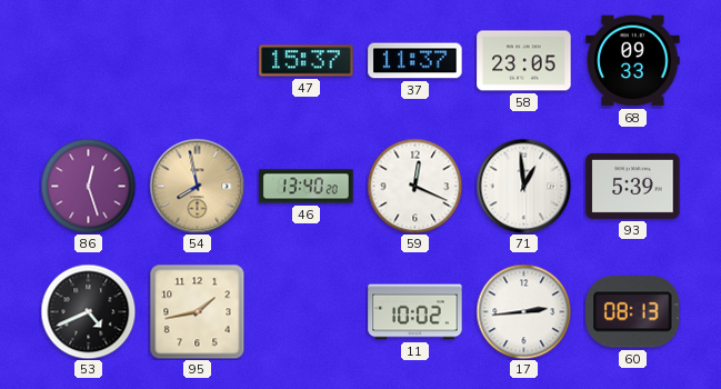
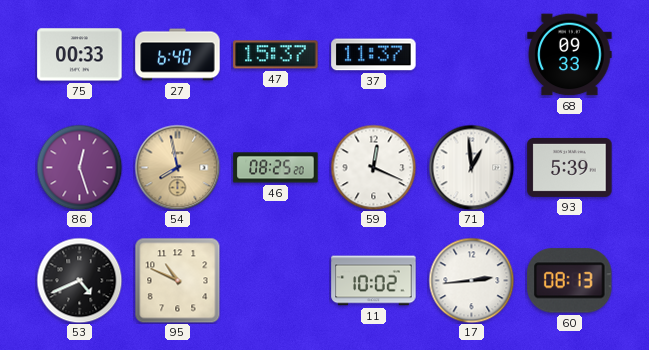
75: none -> 00:33
27: none -> 6:40
58: 23:05 -> none
46: 13:40 -> 08:25
95: 1:43 -> 10:49
